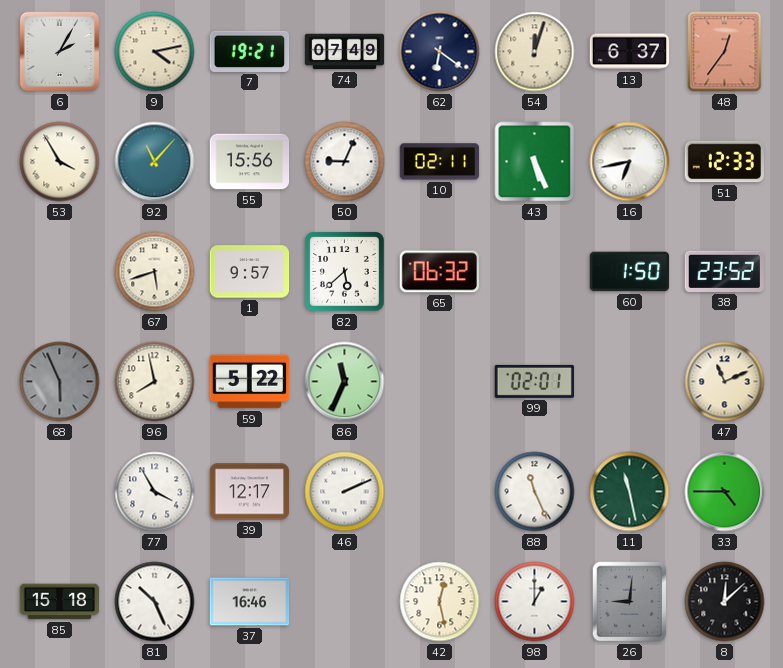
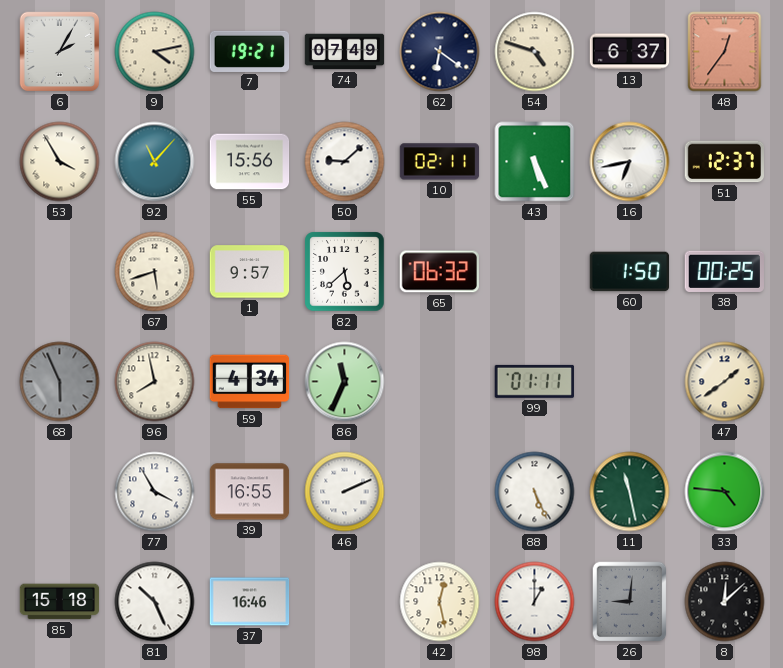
54: 12:03 -> 4:48
50: 9:04 -> 9:08
51: 12:33 -> 12:37
38: 23:52 -> 00:25
59: 5:22 -> 4:34
99: 02:01 -> 01:11
47: 11:11 -> 1:39
39: 12:17 -> 16:55
88: 11:26 -> 5:26
33: 4:45 -> 4:46
